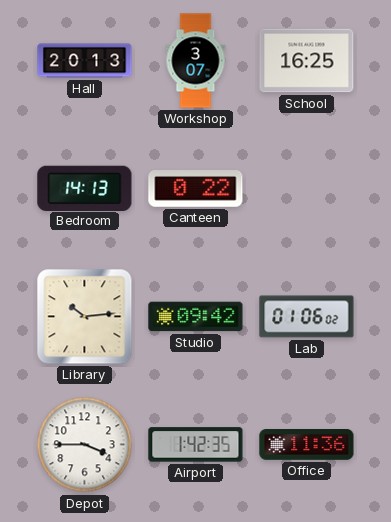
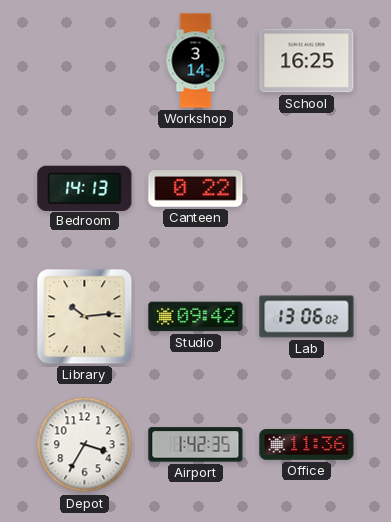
Hall: 20:13 -> none
Workshop: 3:07 -> 3:14
Lab: 01:06 -> 13:06
Depot: 3:45 -> 3:35
